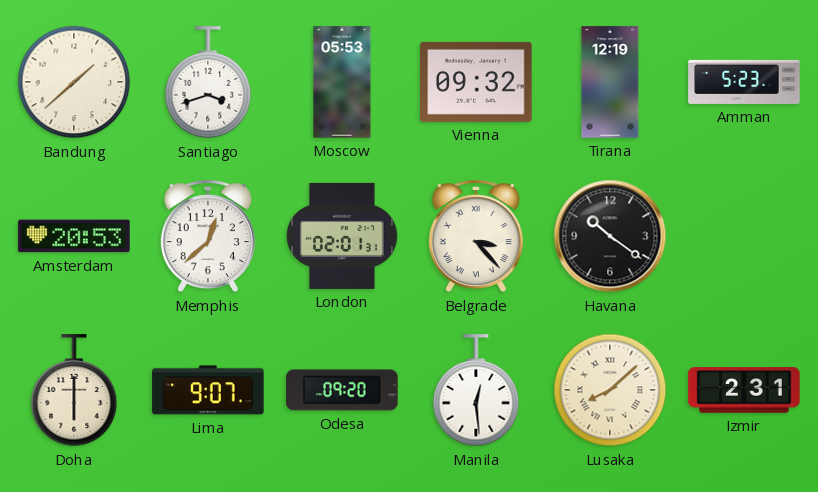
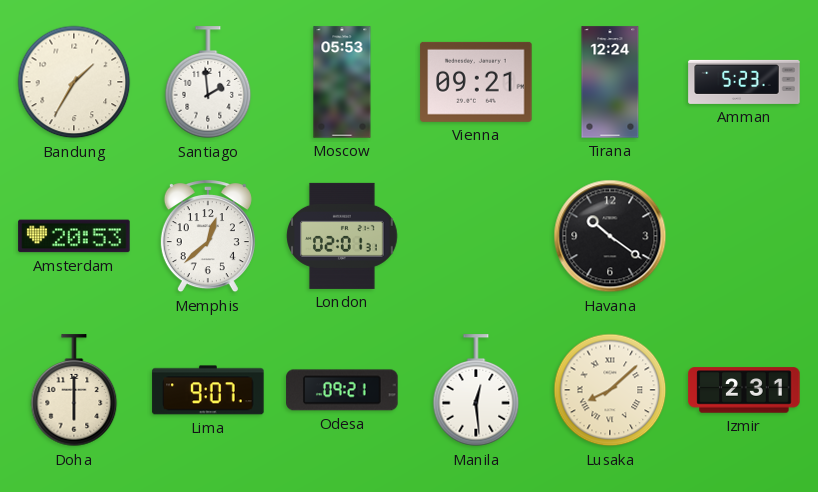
Bandung: 1:38 -> 1:35
Santiago: 3:42 -> 1:59
Vienna: 09:32 -> 09:21
Tirana: 12:19 -> 12:24
Belgrade: 3:23 -> none
Odesa: 09:20 -> 09:21
